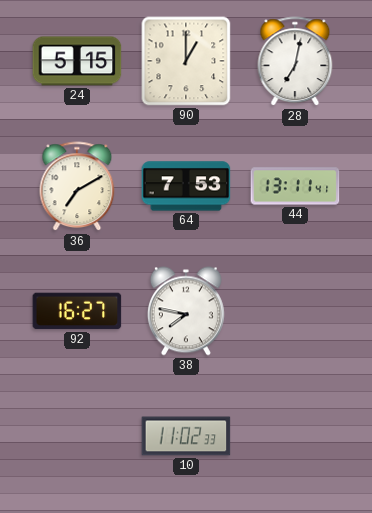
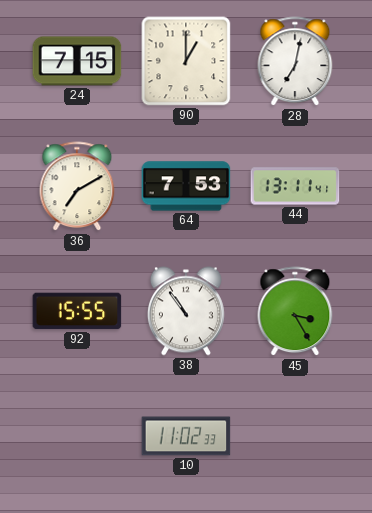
24: 5:15 -> 7:15
92: 16:27 -> 15:55
38: 7:47 -> 10:54
45: none -> 3:25
